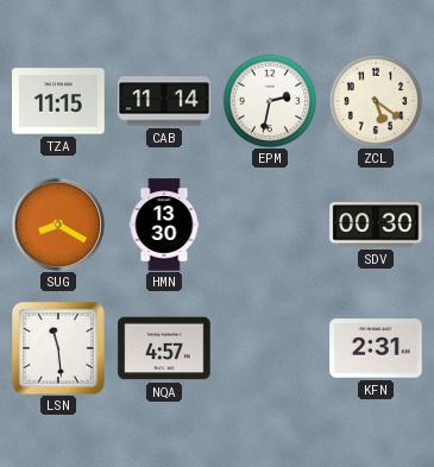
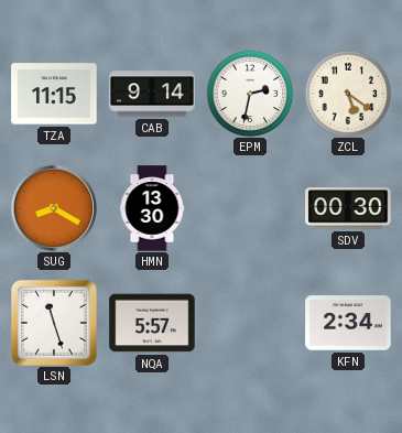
CAB: 11:14 -> 9:14
LSN: 11:29 -> 11:27
NQA: 4:57 -> 5:57
KFN: 2:31 -> 2:34
